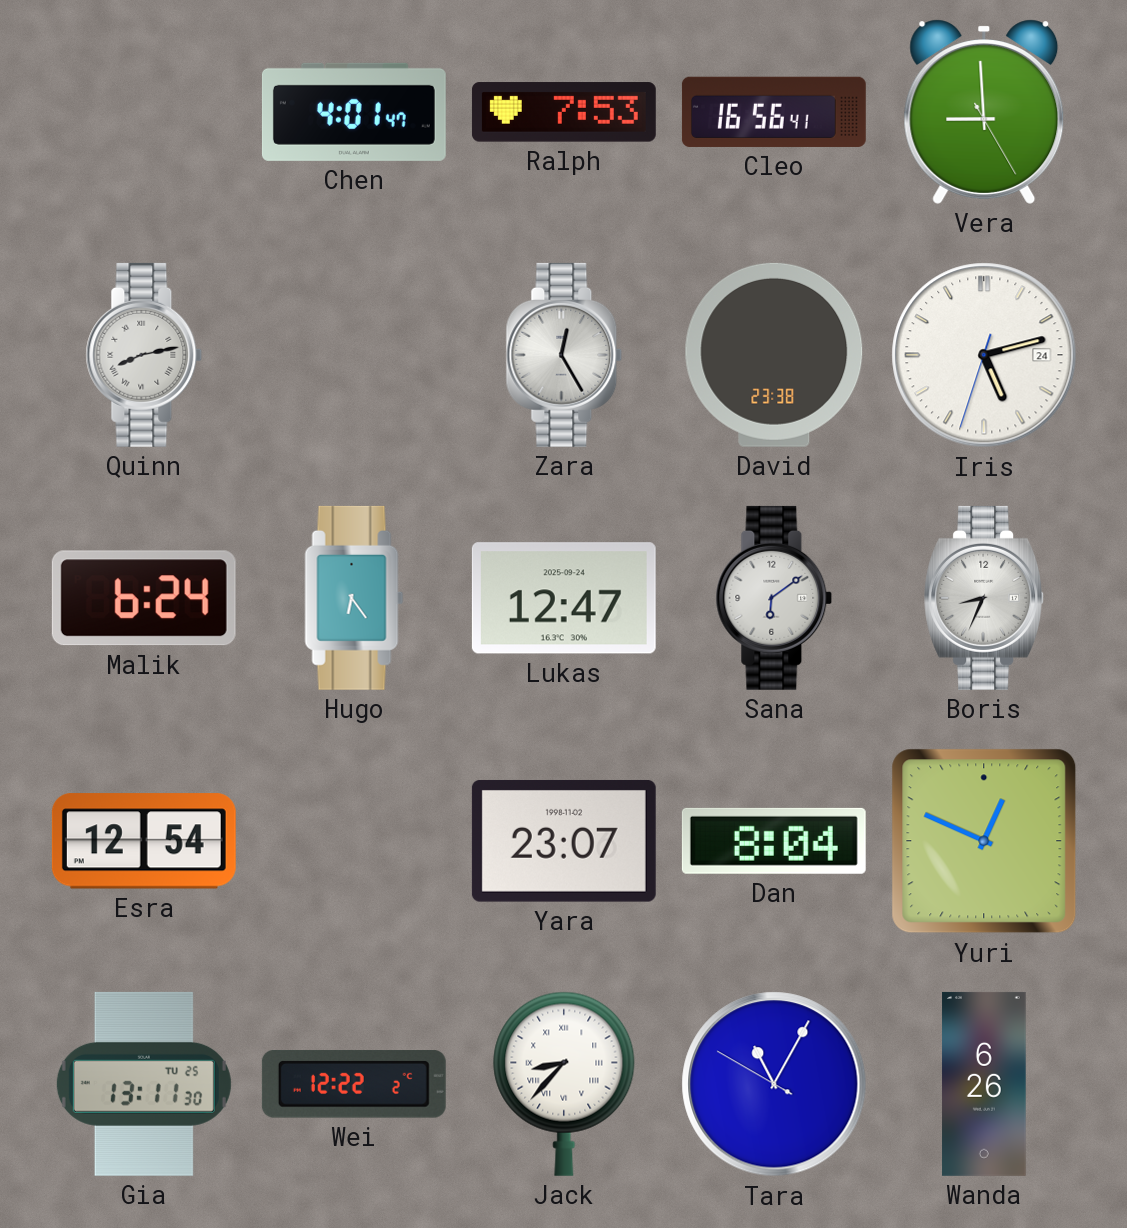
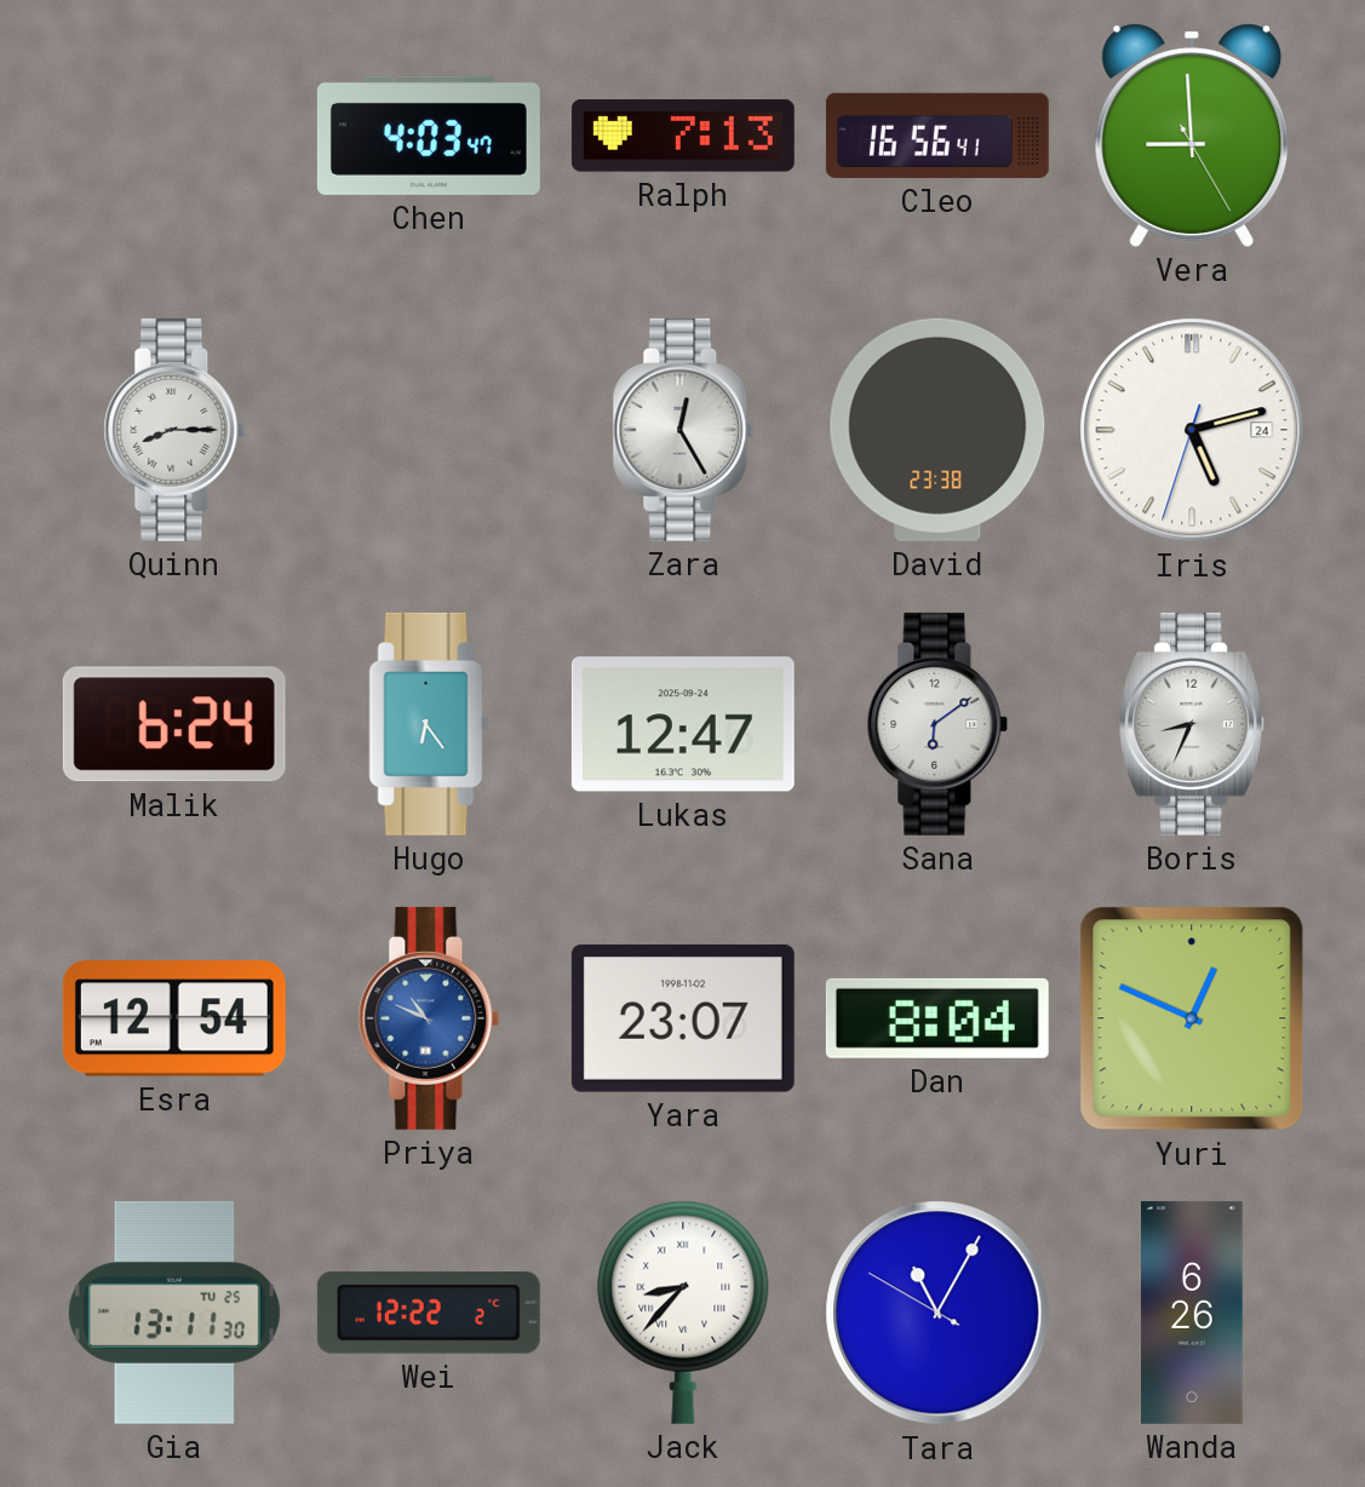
Chen: 4:01 -> 4:03
Ralph: 7:53 -> 7:13
Quinn: 8:13 -> 8:15
Priya: none -> 10:49
